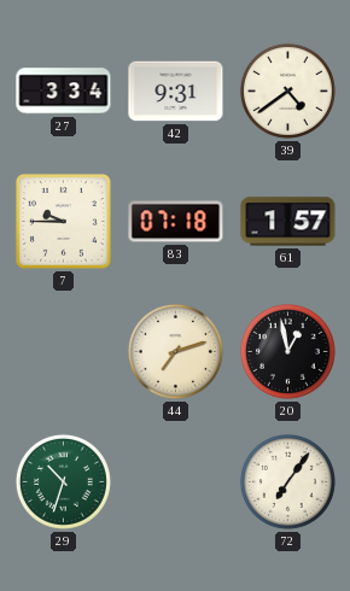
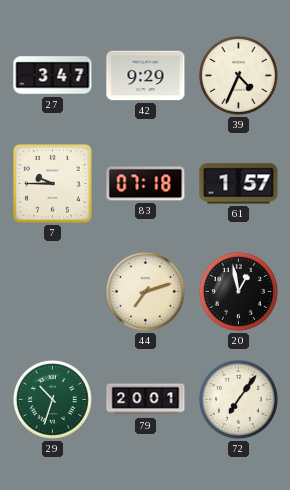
27: 3:34 -> 3:47
42: 9:31 -> 9:29
39: 4:39 -> 4:34
79: none -> 20:01
